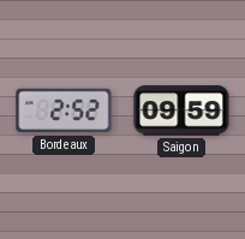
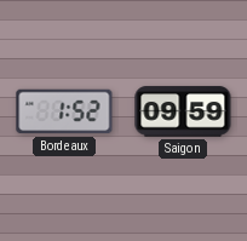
Bordeaux: 2:52 -> 1:52
